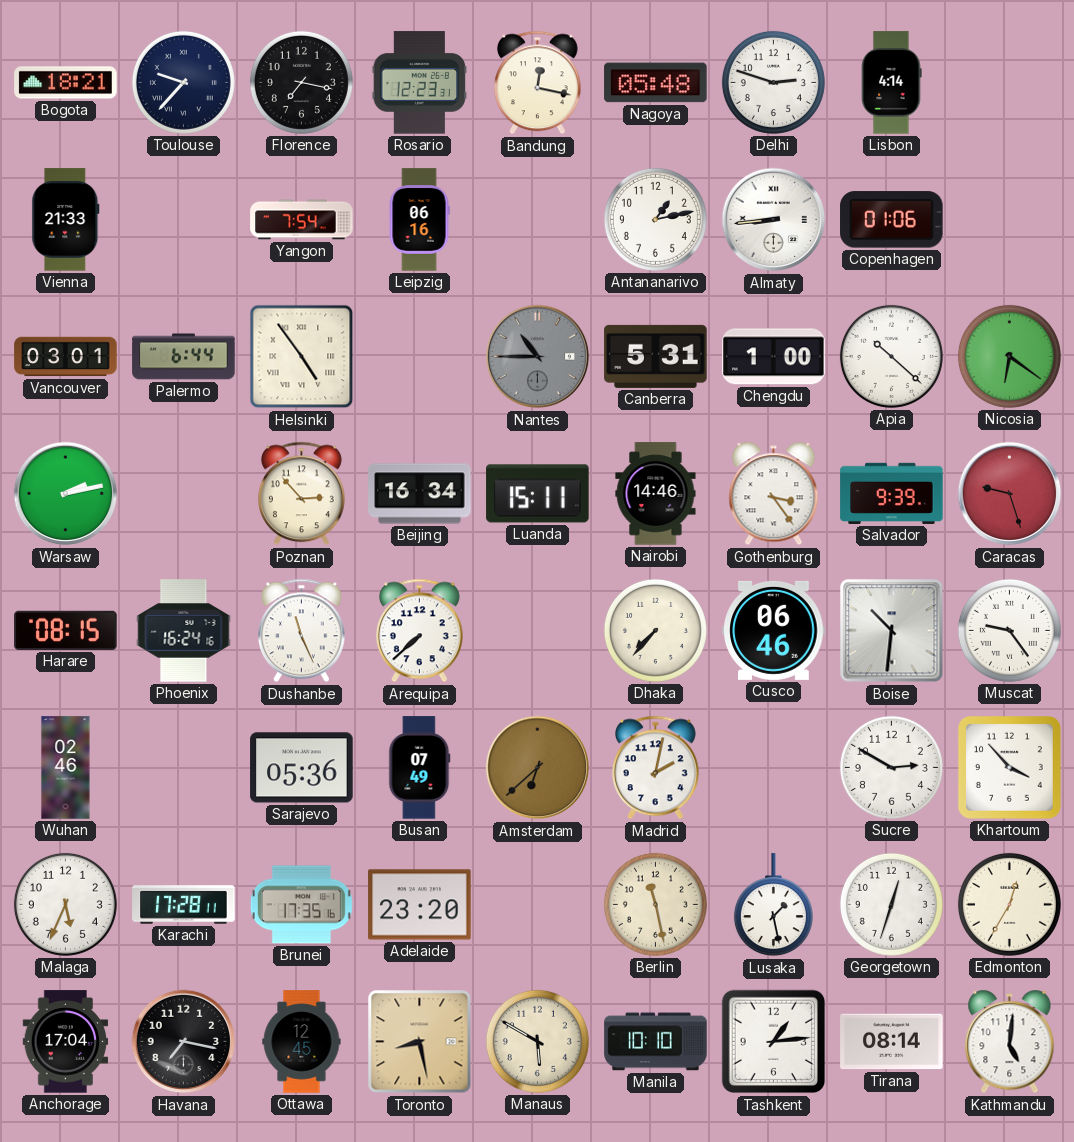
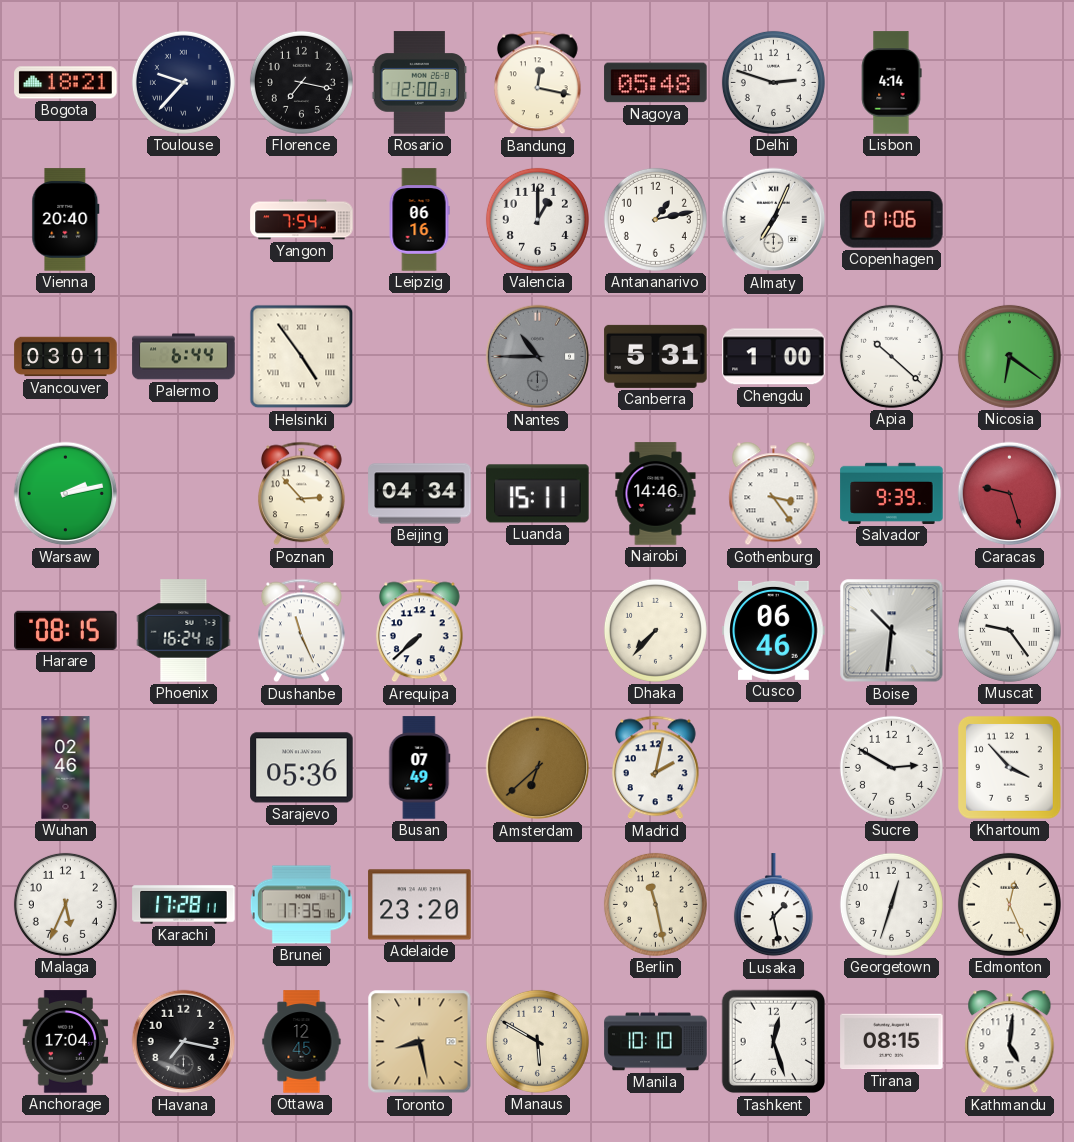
Rosario: 12:23 -> 12:00
Vienna: 21:33 -> 20:40
Valencia: none -> 1:00
Almaty: 8:44 -> 7:04
Beijing: 16:34 -> 04:34
Edmonton: 12:35 -> 12:26
Tashkent: 1:14 -> 12:27
Tirana: 08:14 -> 08:15
